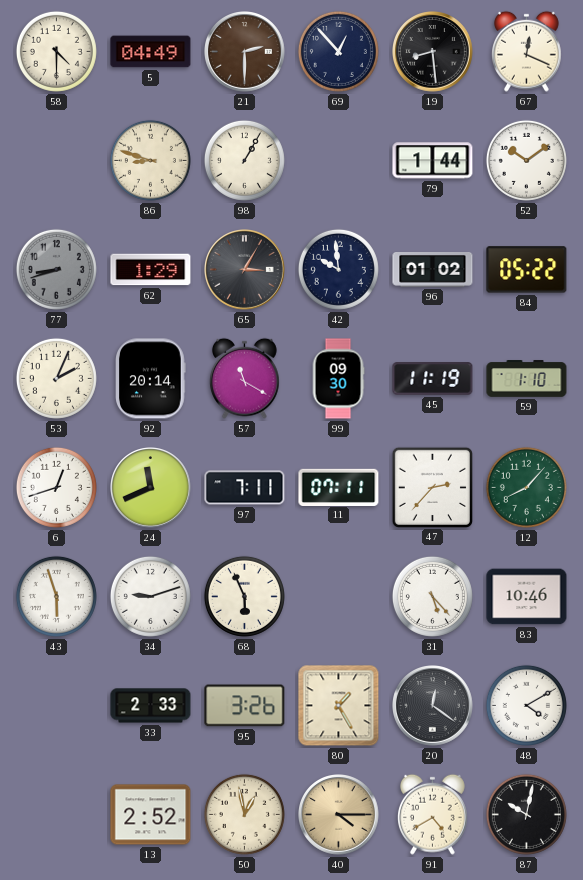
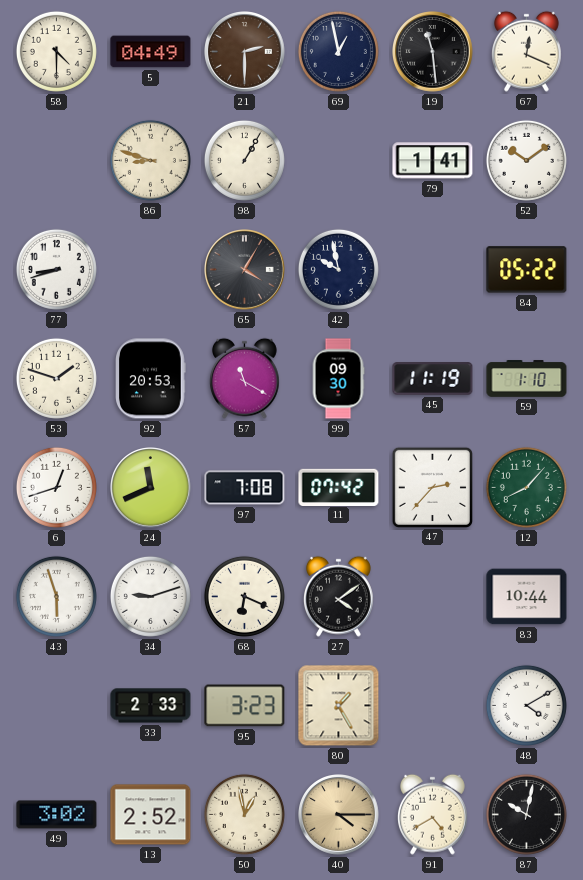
69: 12:53 -> 12:58
19: 8:29 -> 11:29
79: 1:44 -> 1:41
77 dial: grey -> white
62: 1:29 -> none
65: 3:05 -> 4:05
42: 9:59 -> 9:58
96: 01:02 -> none
53: 2:04 -> 1:48
92: 20:14 -> 20:53
97: 7:11 -> 7:08
11: 07:11 -> 07:42
68: 5:56 -> 6:19
27: none -> 4:09
31: 5:23 -> none
83: 10:46 -> 10:44
95: 3:26 -> 3:23
20: 12:21 -> none
49: none -> 3:02
